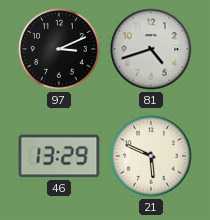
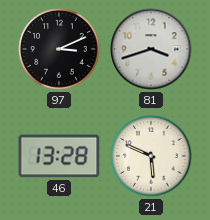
81: 4:42 -> 3:42
46: 13:29 -> 13:28
